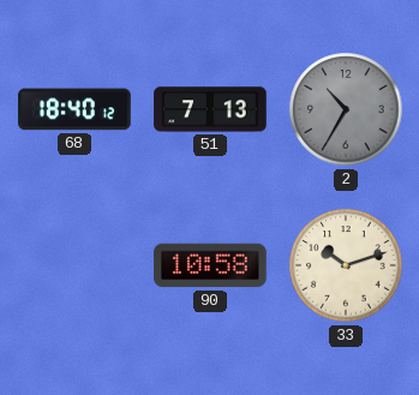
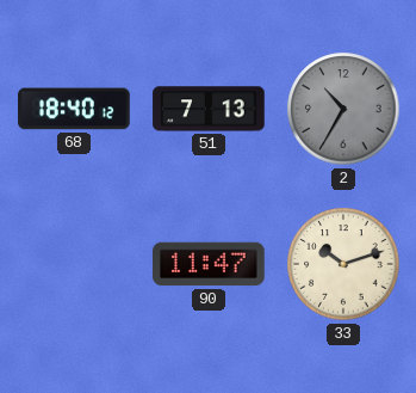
90: 10:58 -> 11:47
